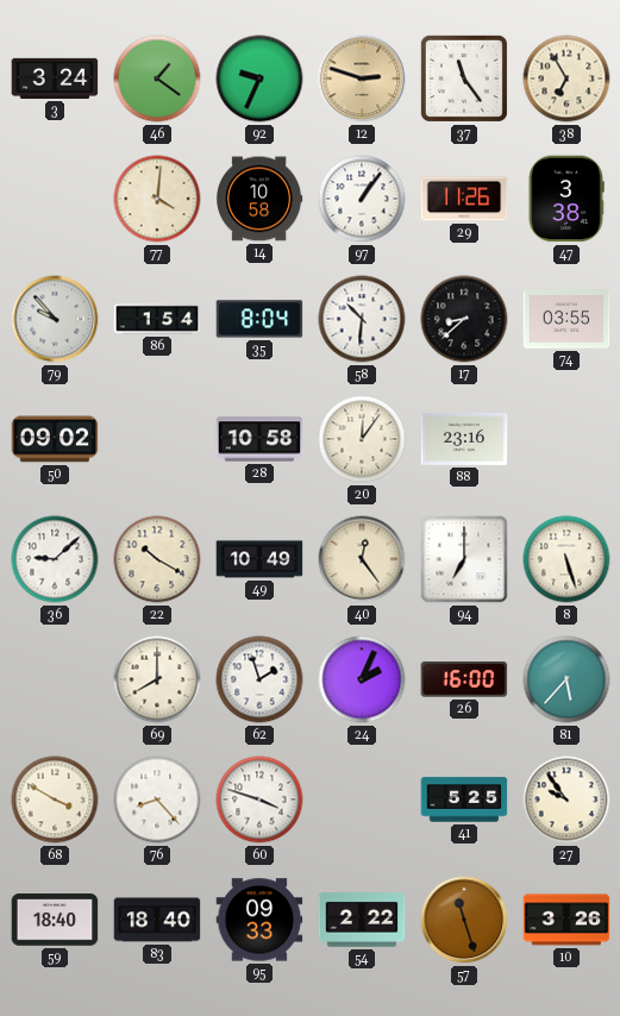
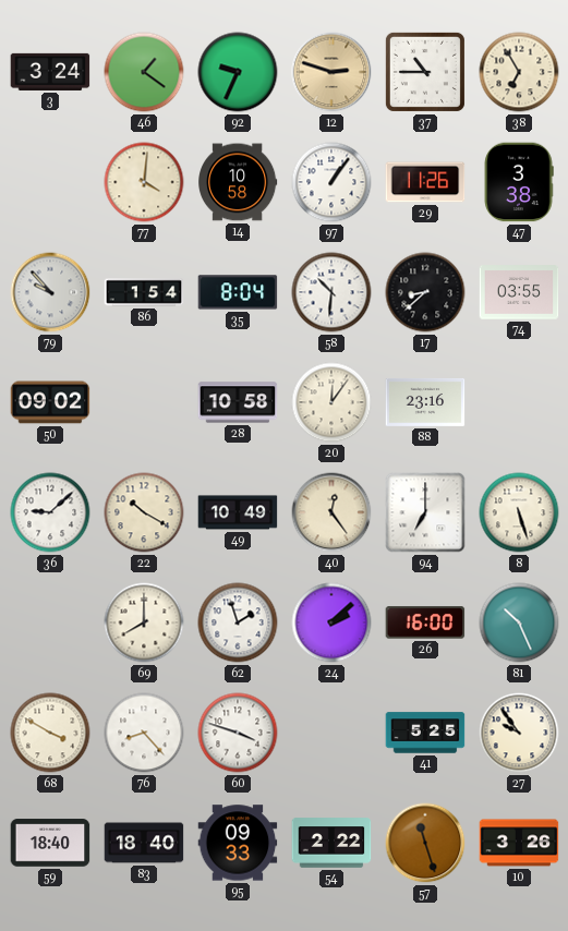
37: 11:24 -> 10:45
24: 2:04 -> 2:08
81: 5:37 -> 10:26
